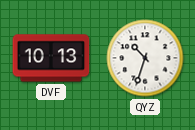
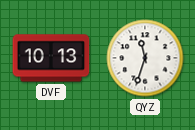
QYZ: 10:33 -> 11:33
